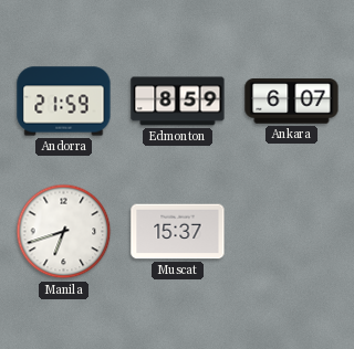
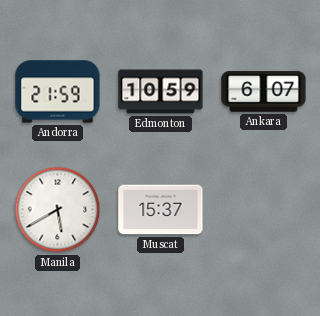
Edmonton: 8:59 -> 10:59
Manila: 6:42 -> 5:40
